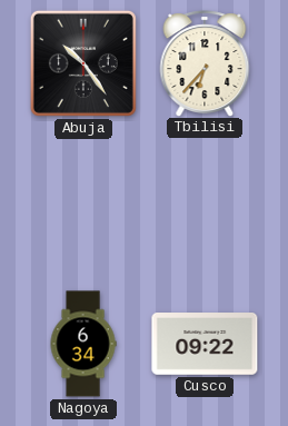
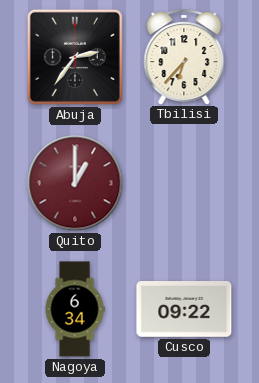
Abuja: 10:24 -> 2:36
Quito: none -> 1:00
